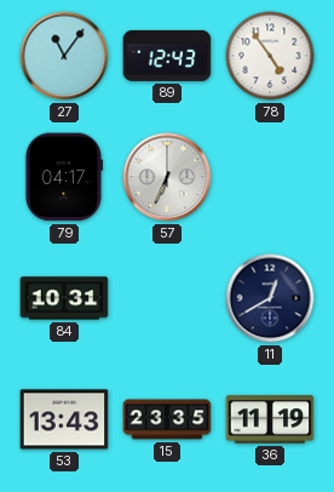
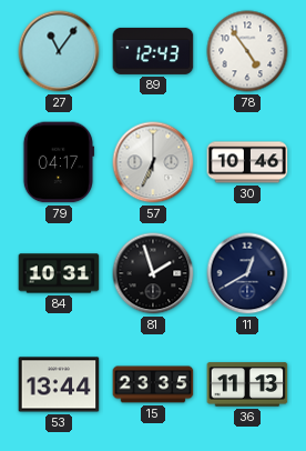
30: none -> 10:46
81: none -> 1:57
53: 13:43 -> 13:44
36: 11:19 -> 11:13
